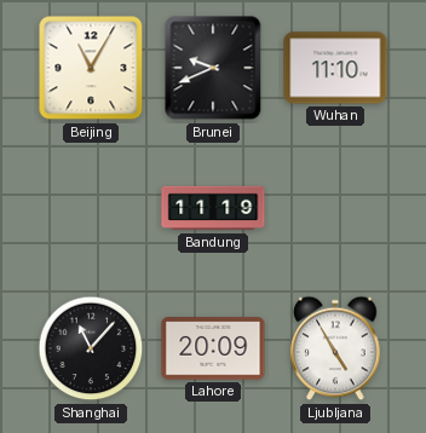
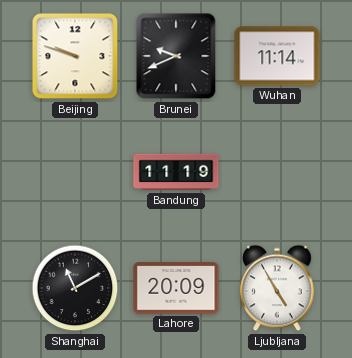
Beijing: 11:05 -> 9:48
Wuhan: 11:10 -> 11:14
Shanghai: 11:07 -> 11:10
